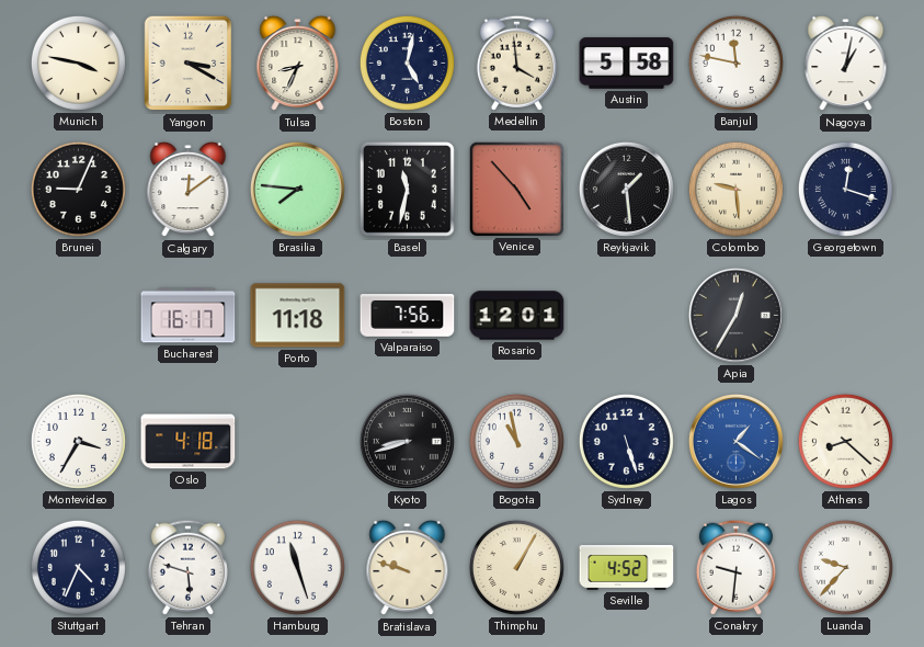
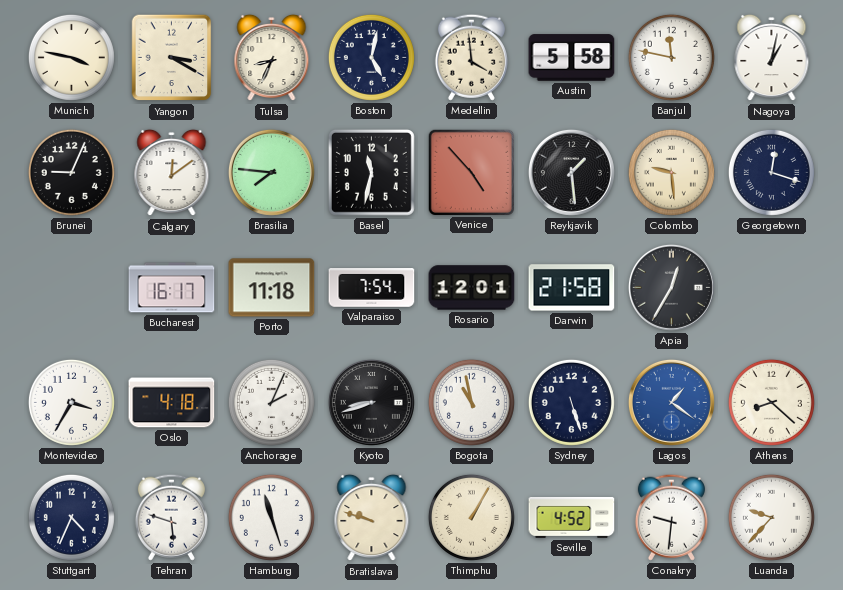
Valparaiso: 7:56 -> 7:54
Darwin: none -> 21:58
Anchorage: none -> 2:04
